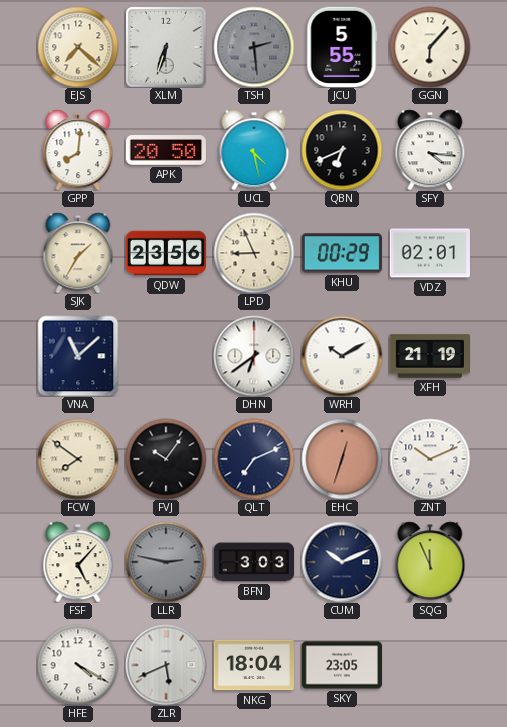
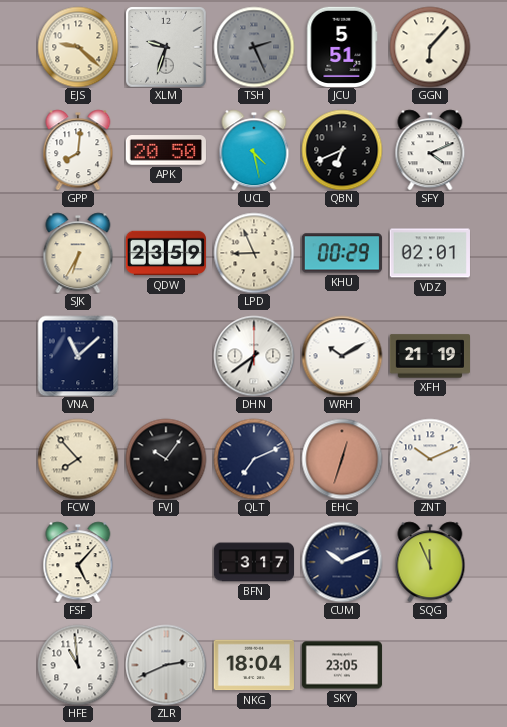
EJS: 7:22 -> 9:22
XLM: 6:33 -> 9:33
TSH: 2:29 -> 2:26
JCU: 5:55 -> 5:51
SFY: 4:16 -> 4:11
SJK: 1:35 -> 6:35
QDW: 23:56 -> 23:59
FCW: 7:51 -> 7:53
LLR: 2:47 -> none
BFN: 3:03 -> 3:17
HFE: 4:20 -> 10:59
ZLR: 5:41 -> 2:41
